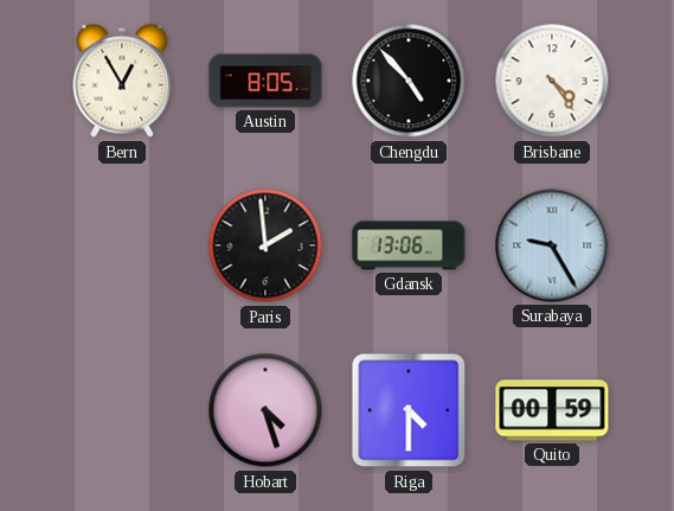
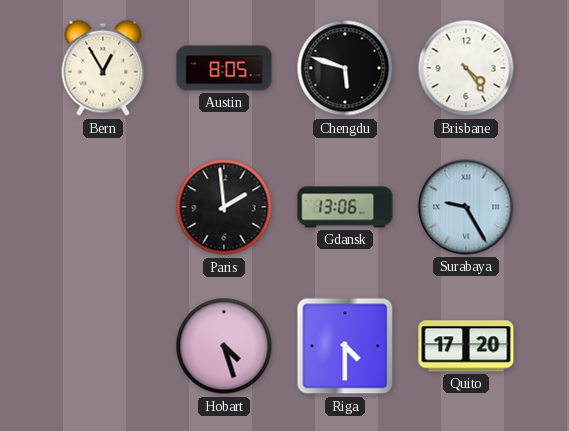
Chengdu: 4:53 -> 5:48
Quito: 00:59 -> 17:20
